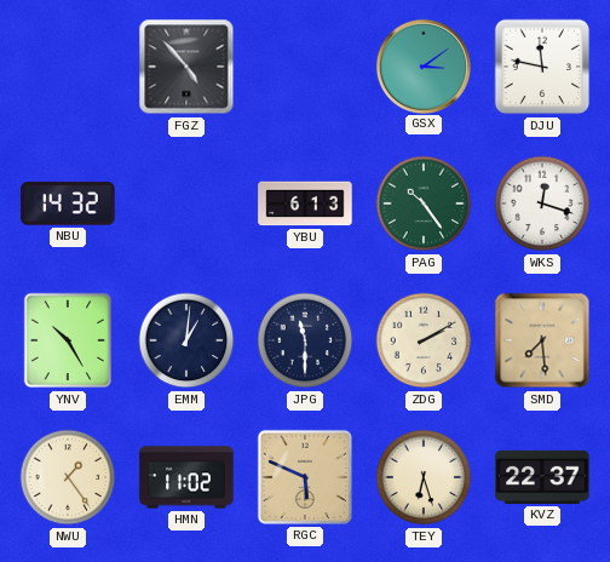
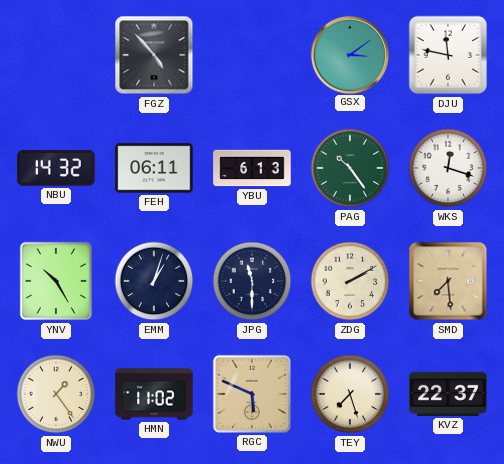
FEH: none -> 06:11
EMM: 1:01 -> 1:03
TEY: 6:27 -> 7:27
